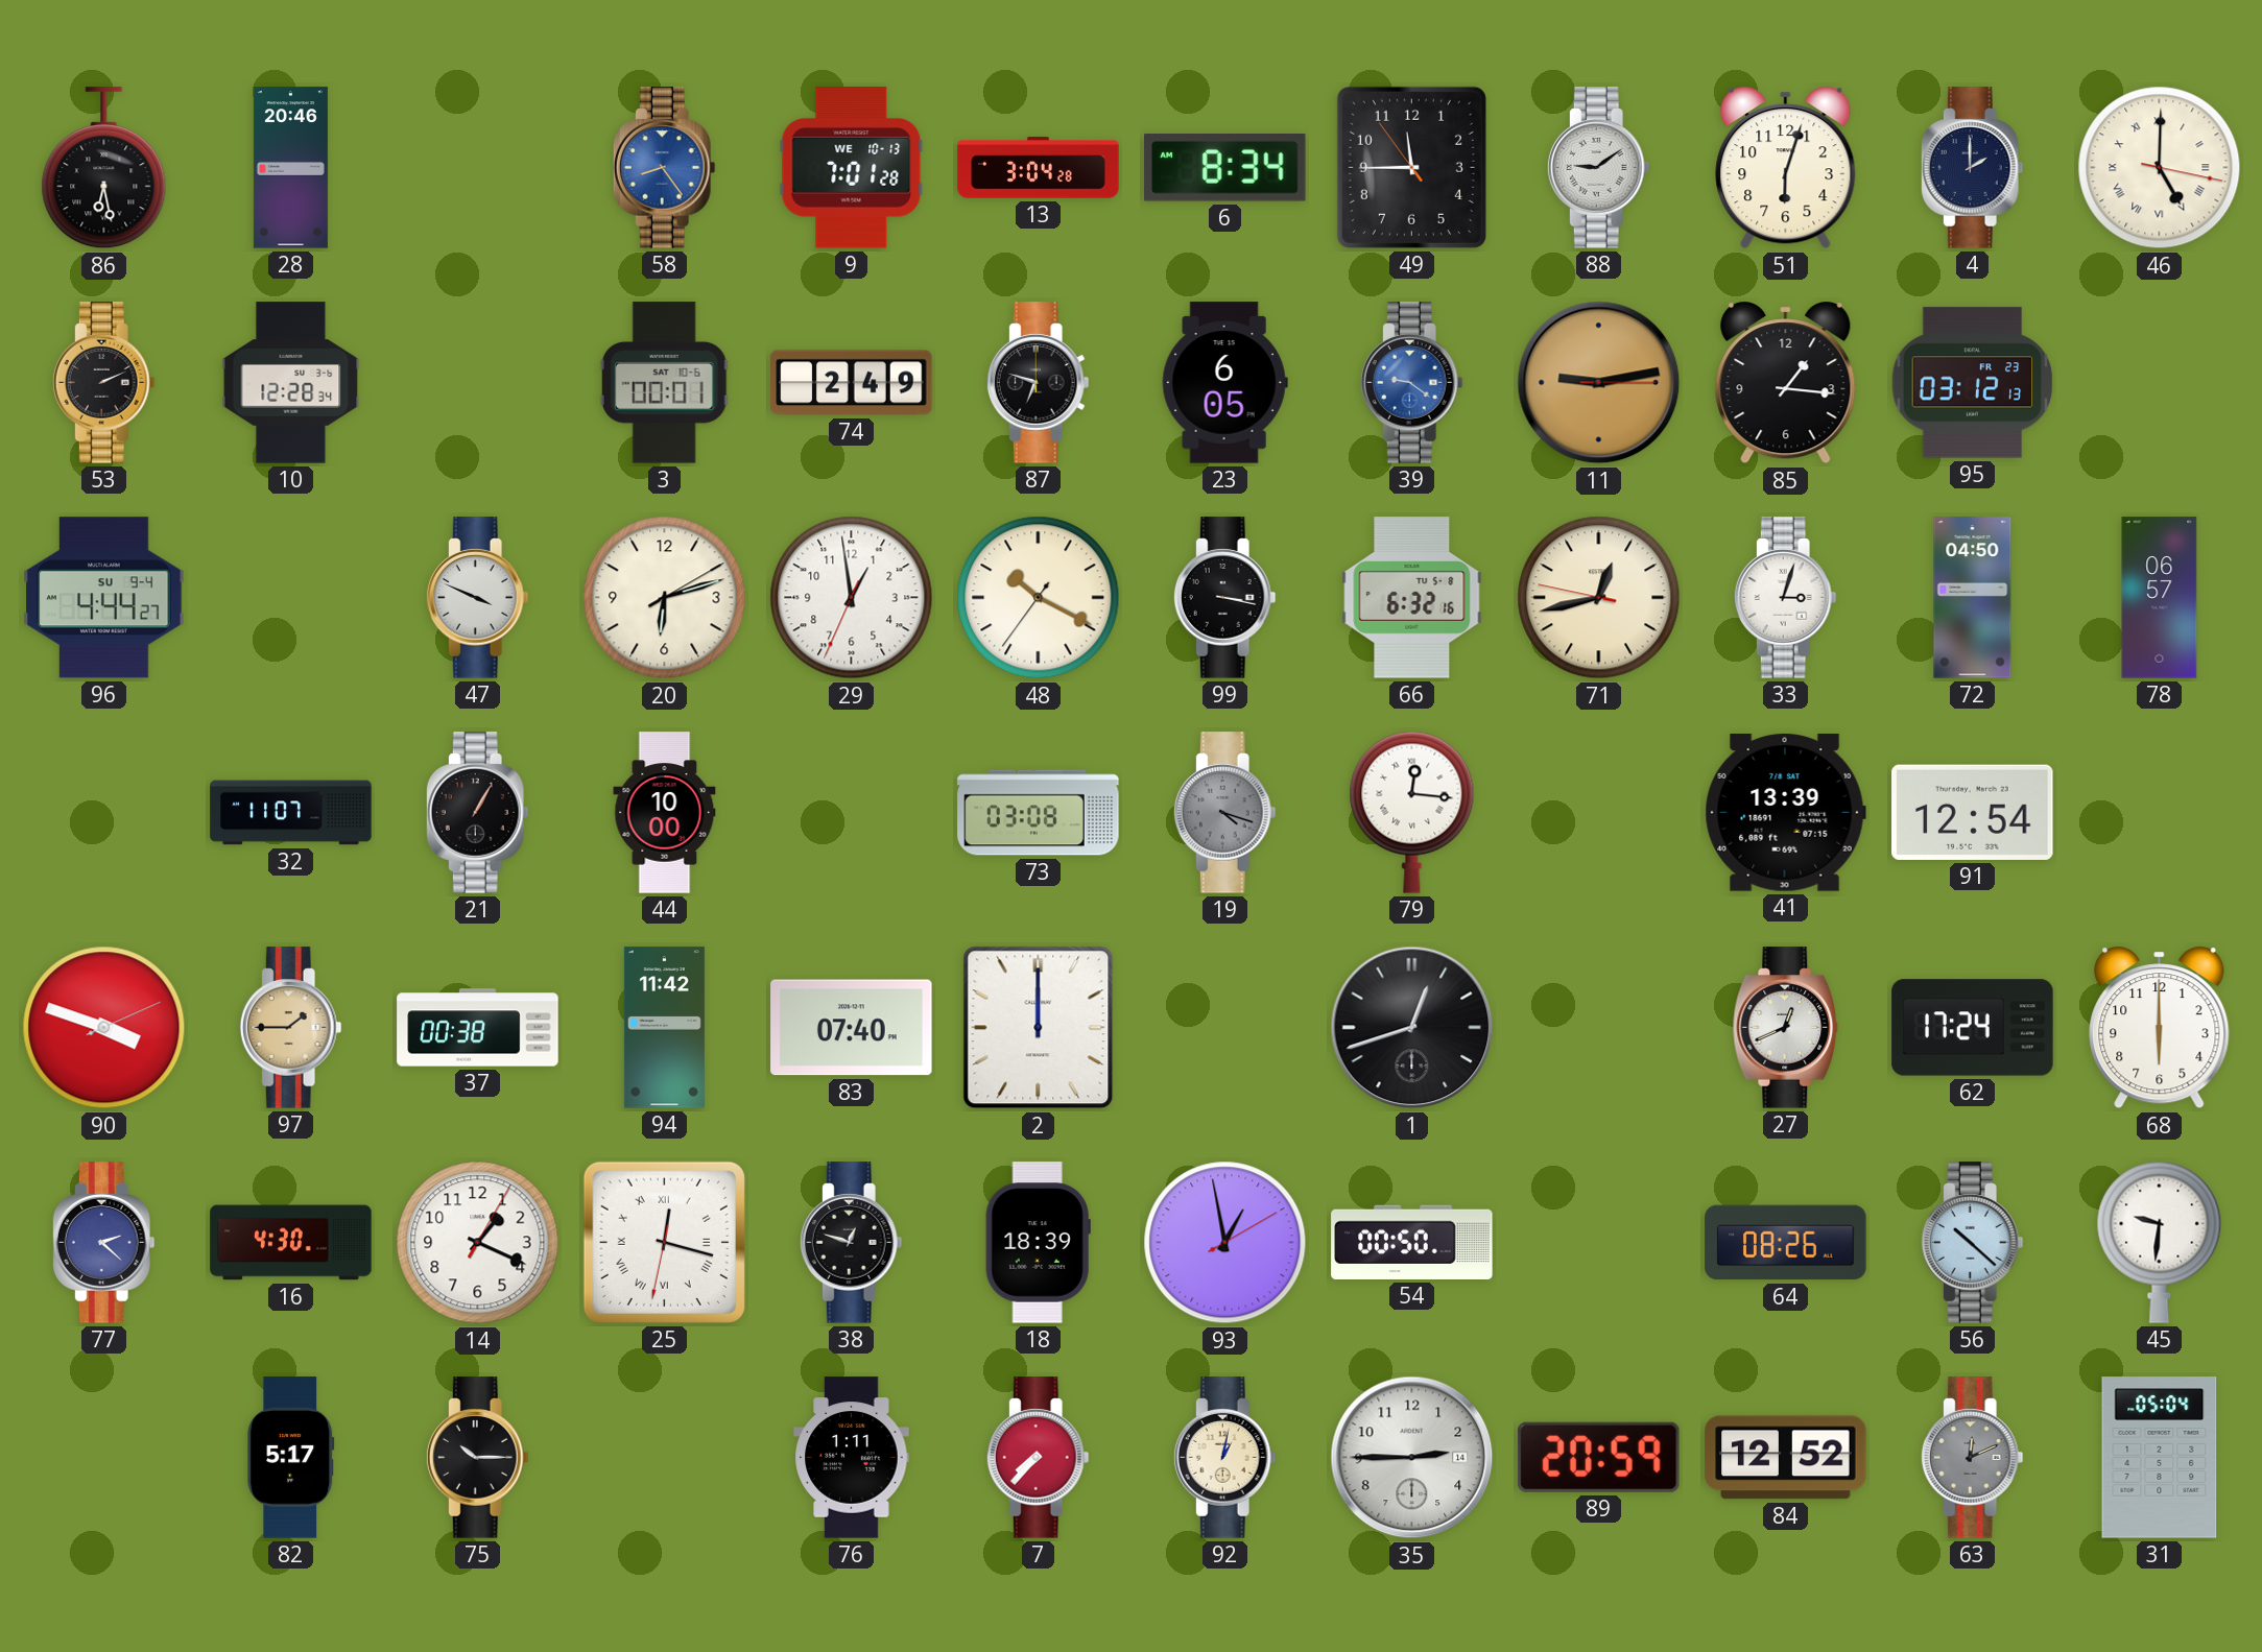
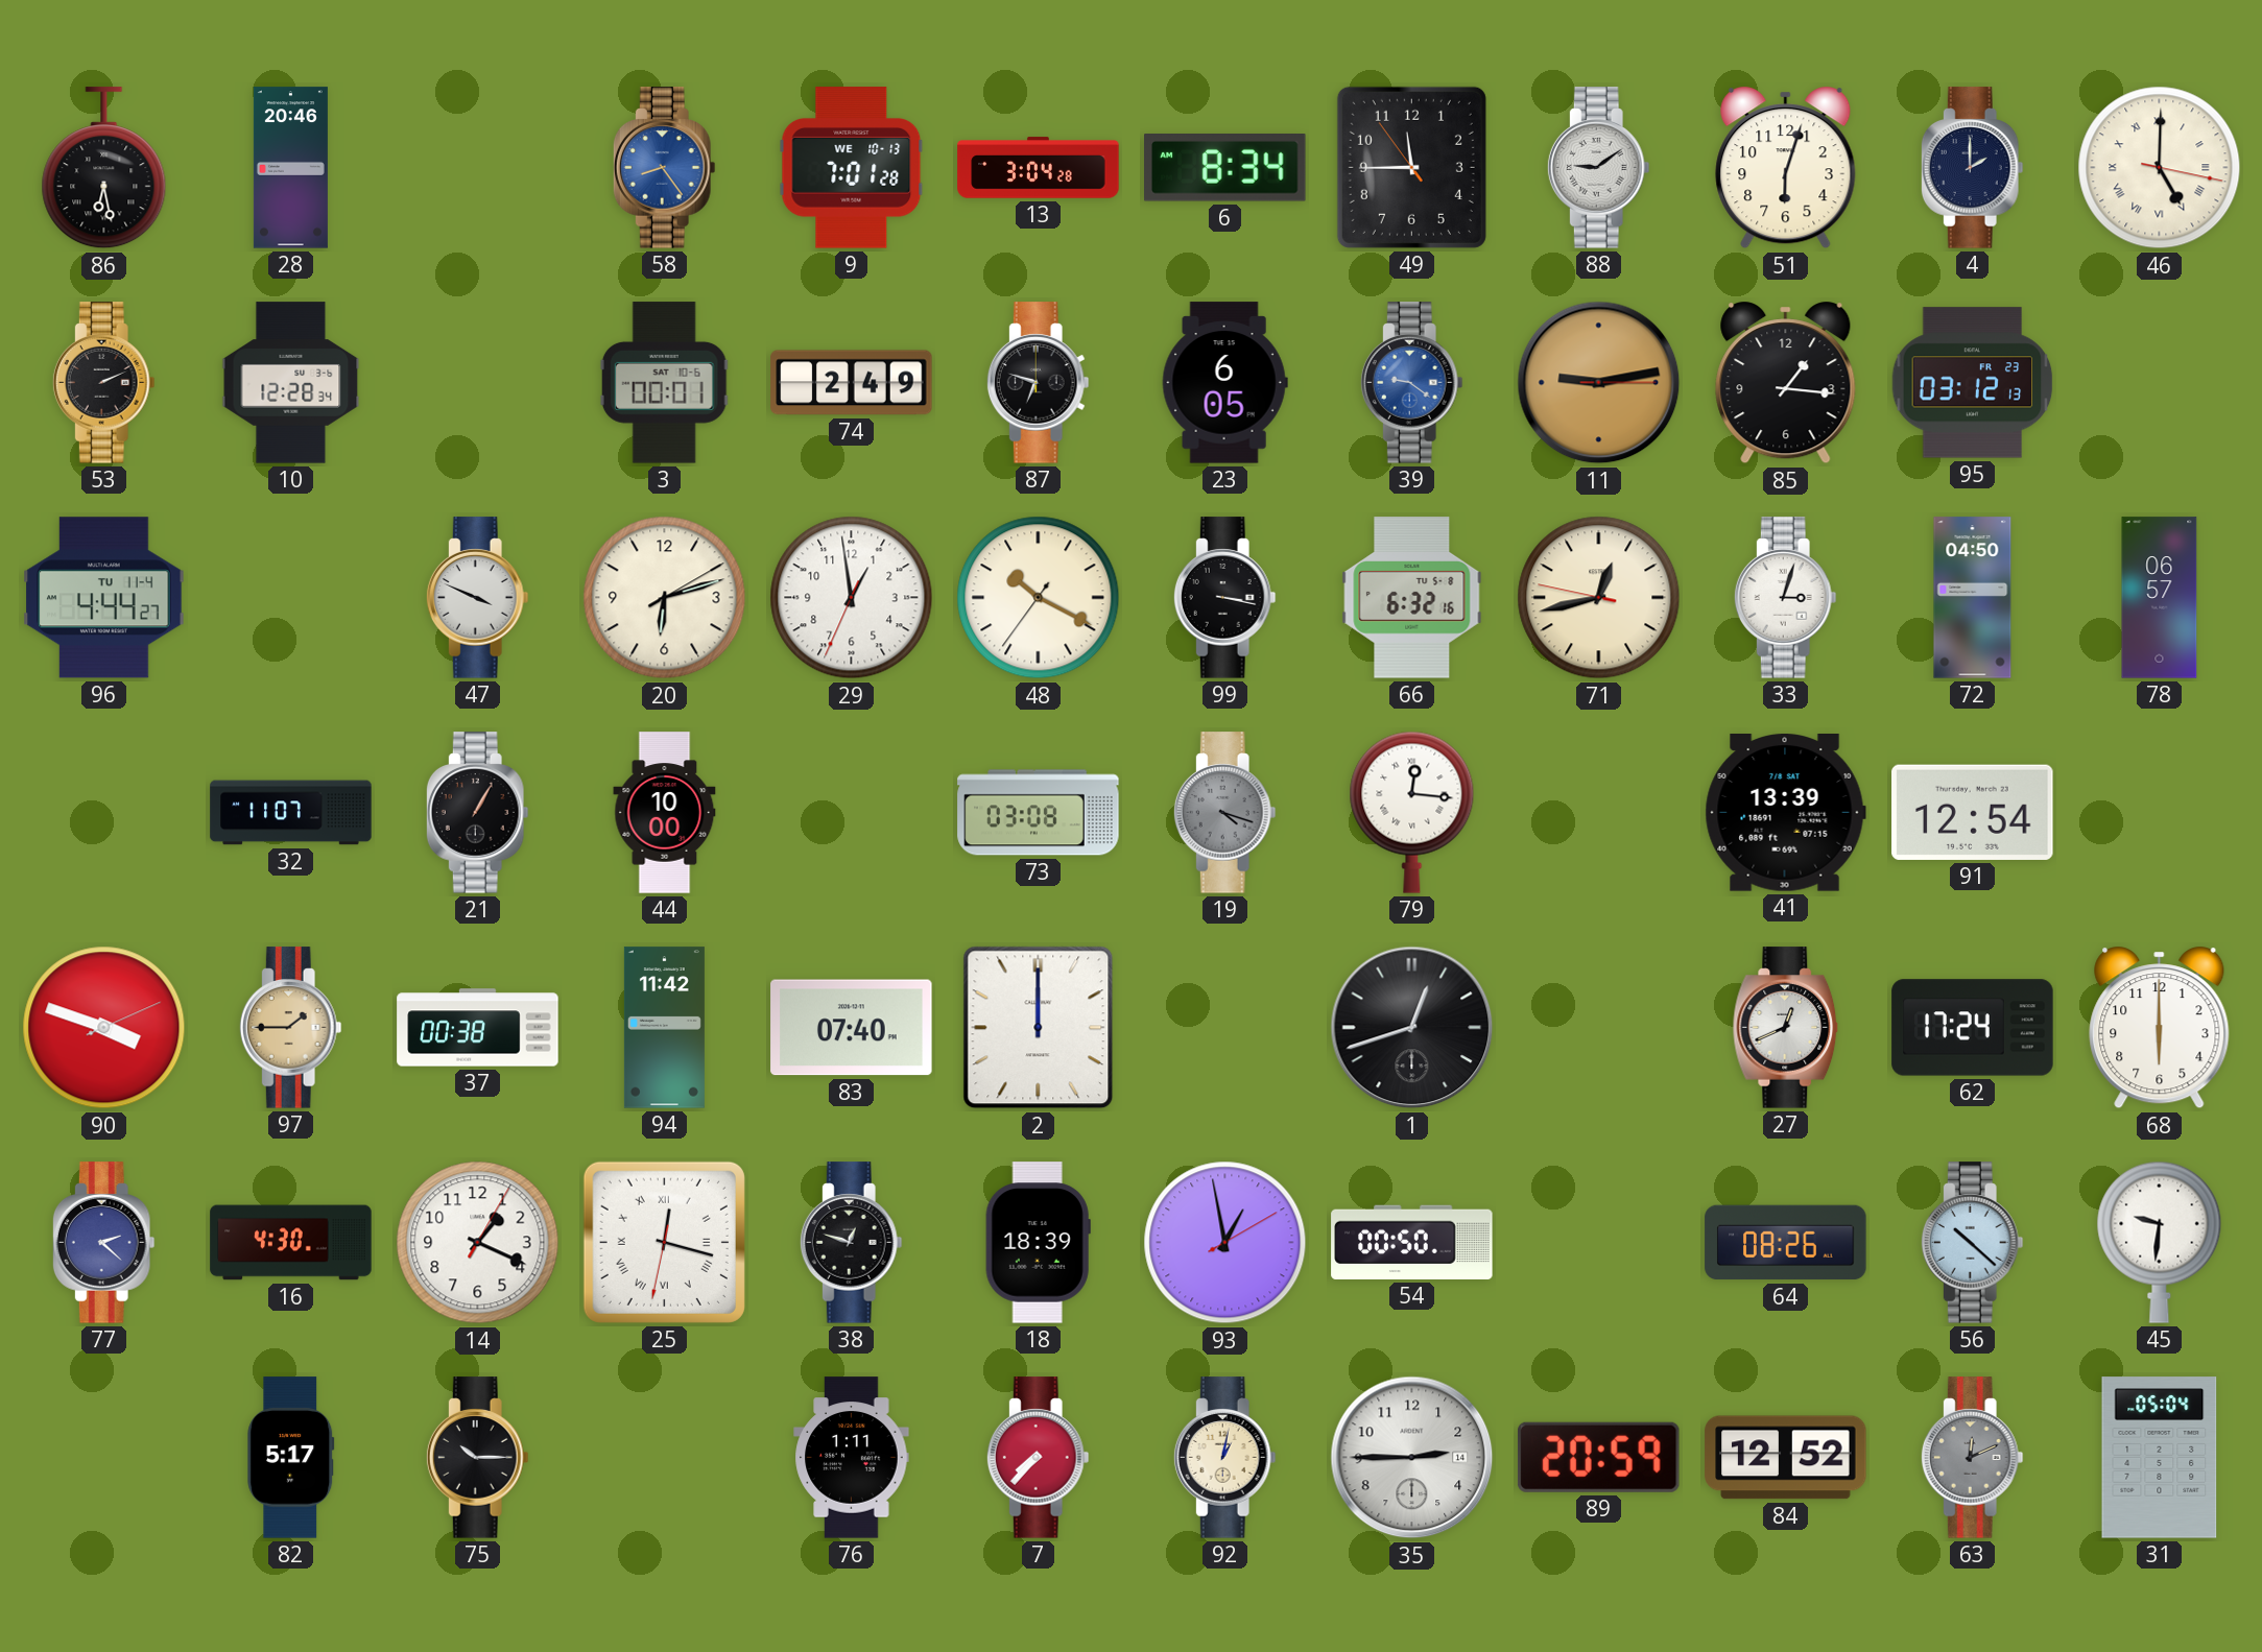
96 date: SU 9-4 -> TU 11-4
